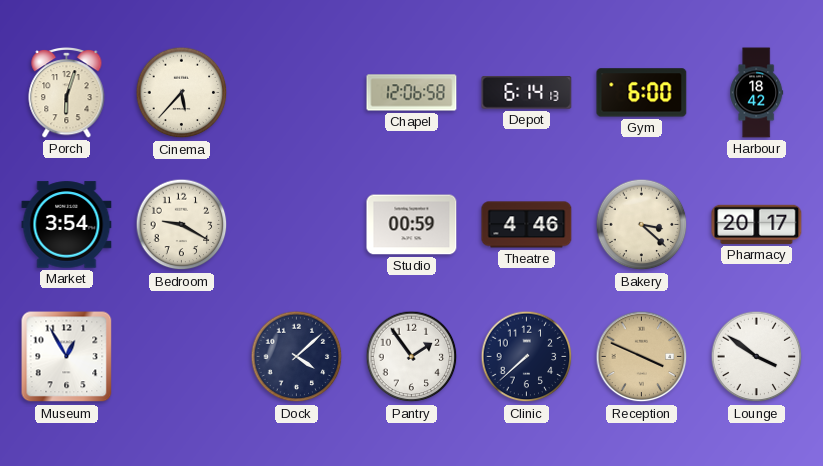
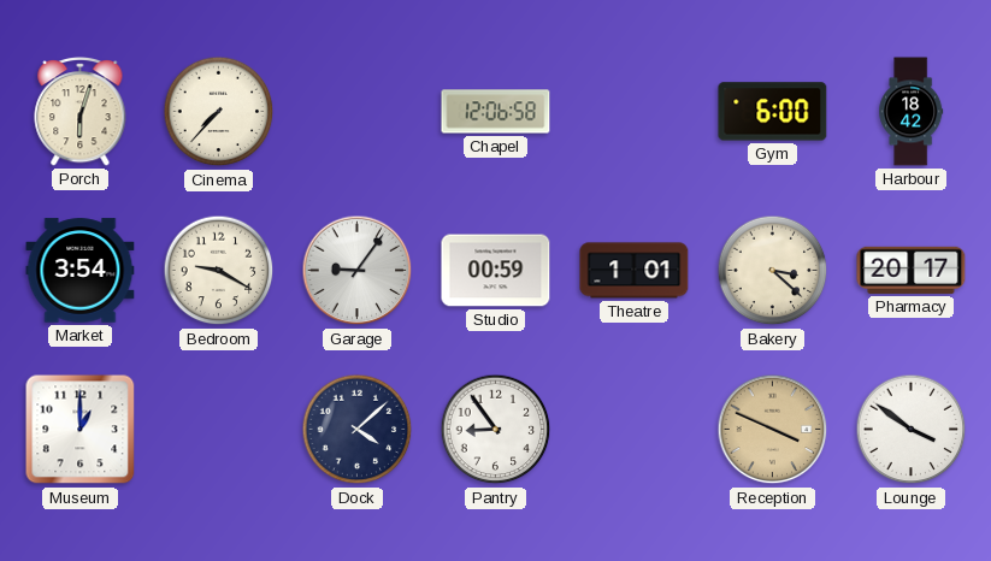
Cinema: 5:37 -> 7:37
Depot: 6:14 -> none
Garage: none -> 9:06
Theatre: 4:46 -> 1:01
Museum: 12:55 -> 1:00
Pantry: 1:54 -> 8:54
Clinic: 7:38 -> none
